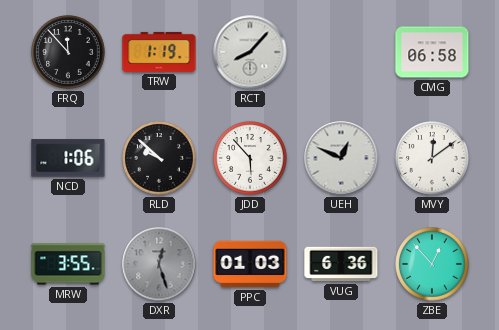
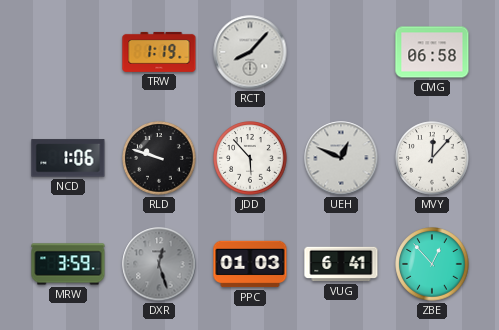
FRQ: 11:53 -> none
RLD: 9:52 -> 9:48
MVY: 12:09 -> 12:07
MRW: 3:55 -> 3:59
VUG: 6:36 -> 6:41
